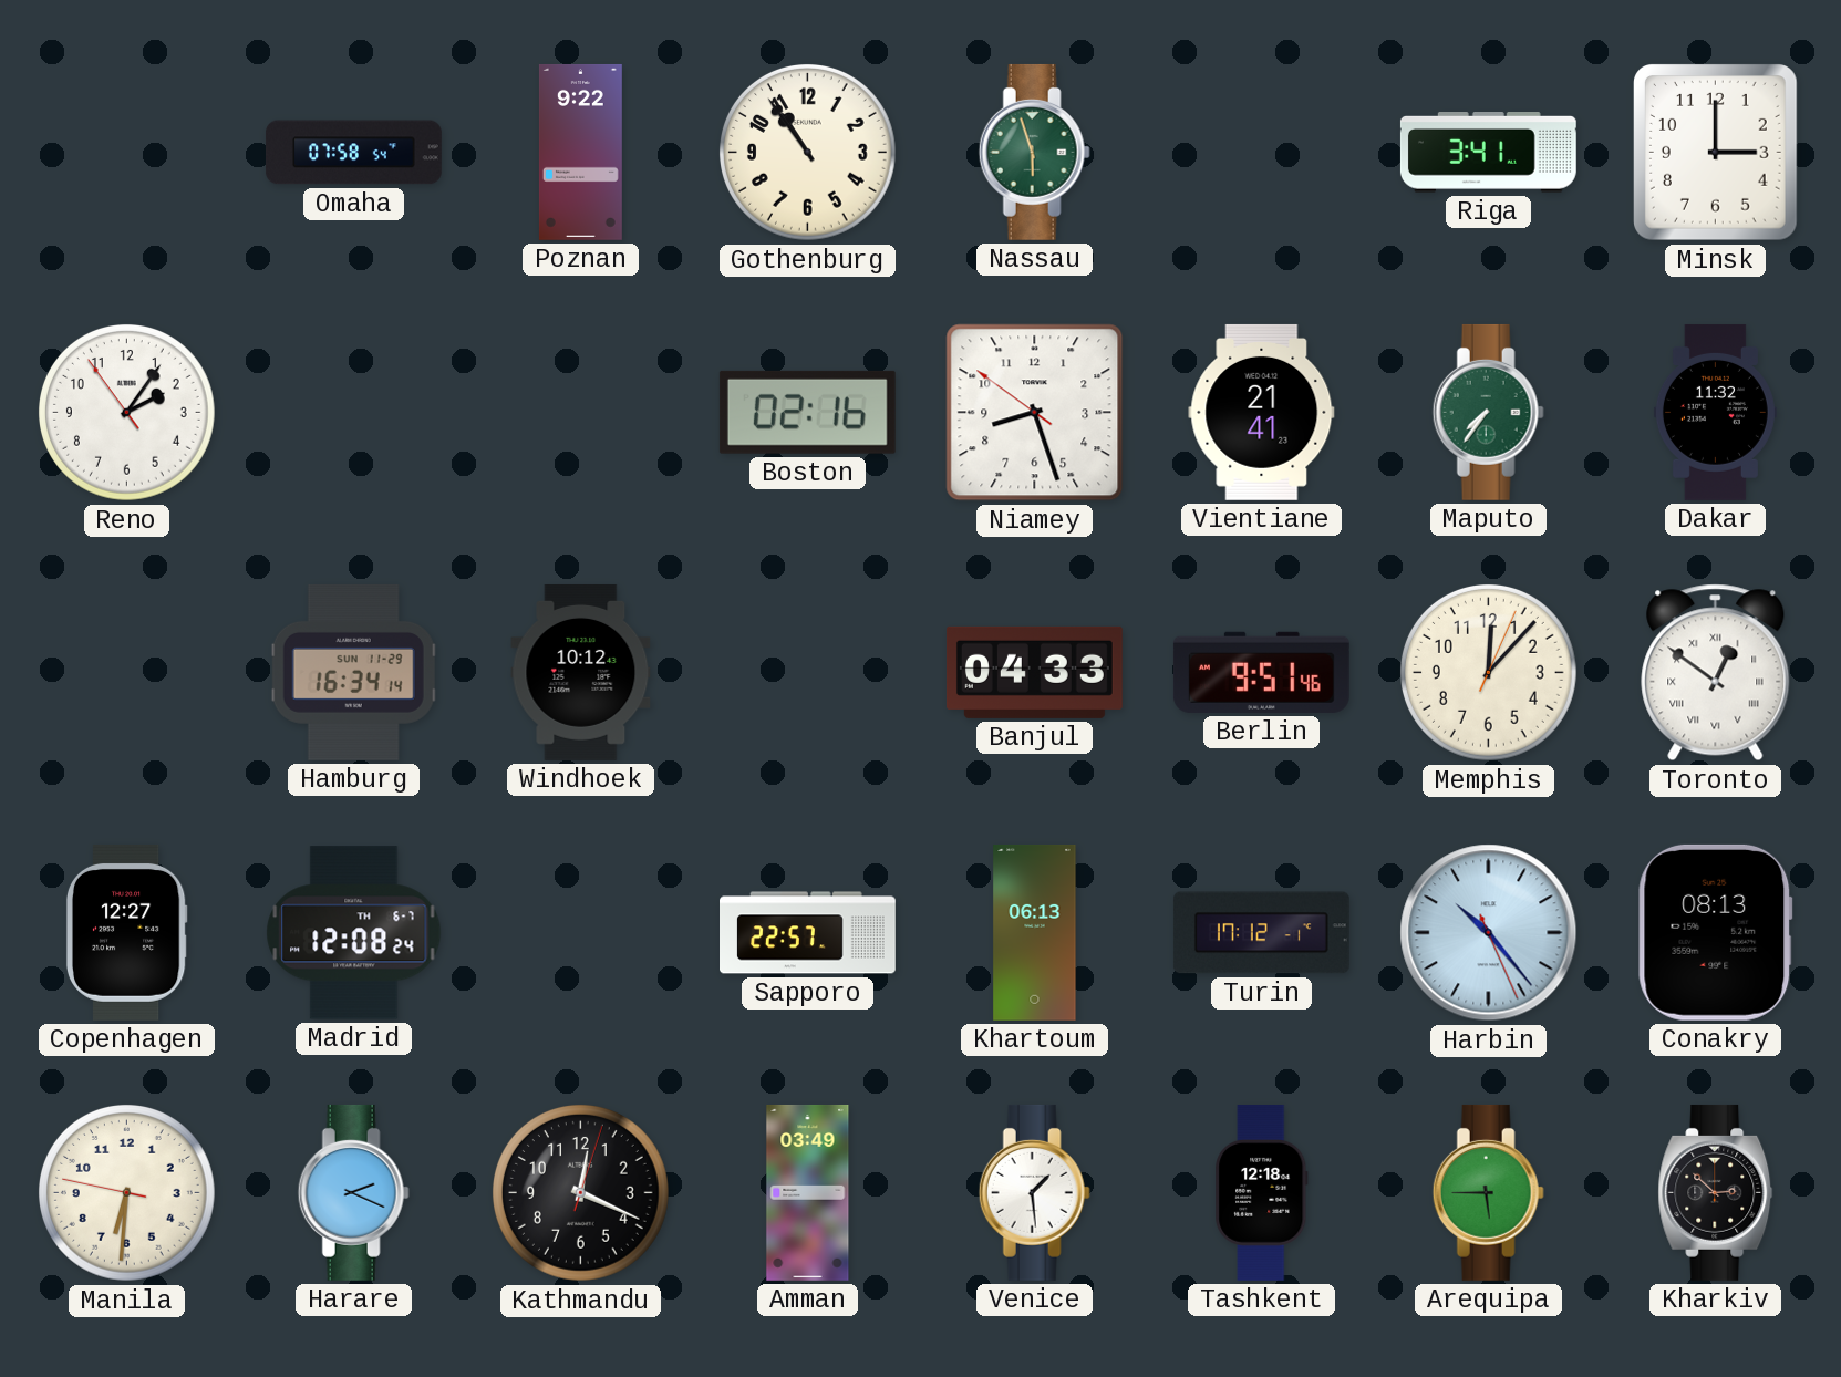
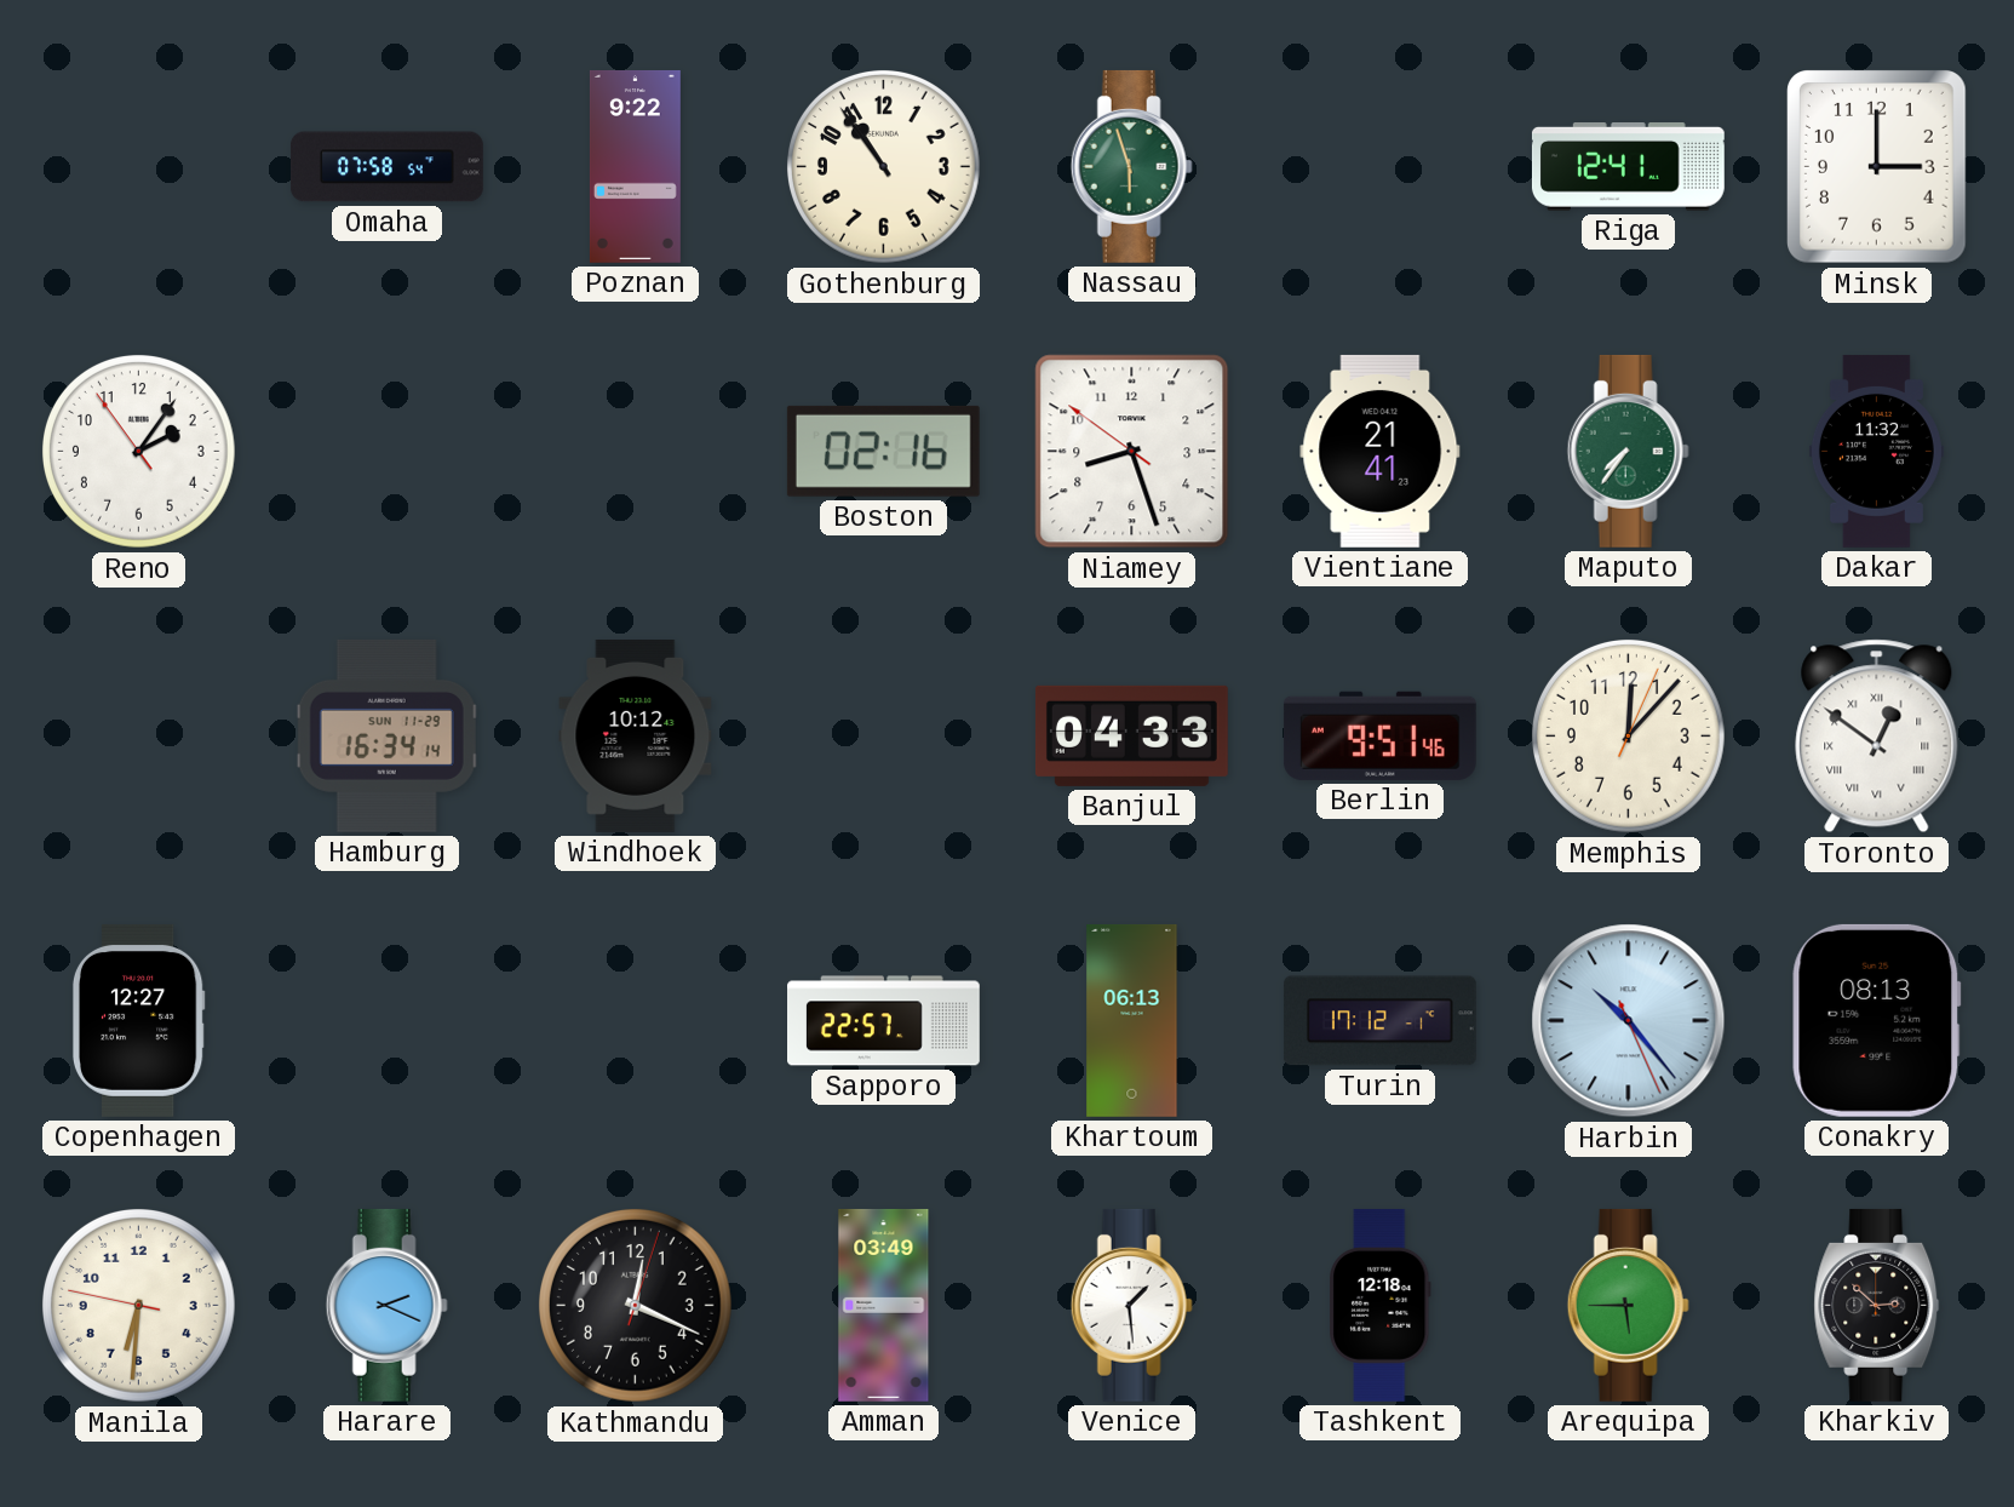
Riga: 3:41 -> 12:41
Madrid: 12:08 -> none
